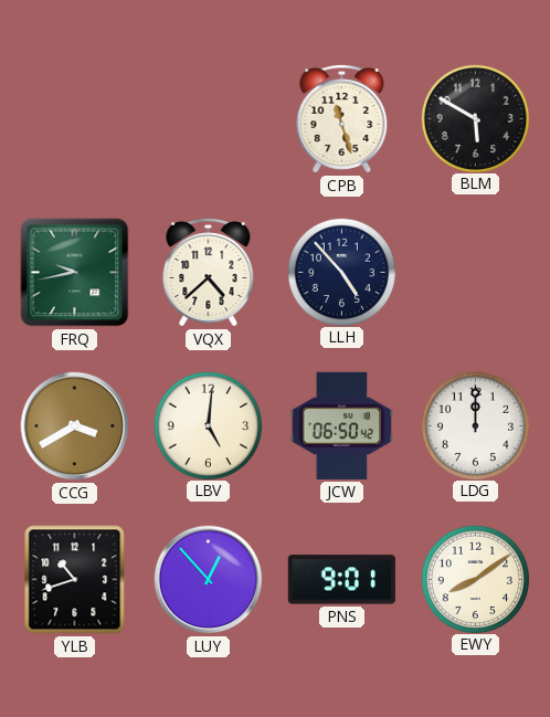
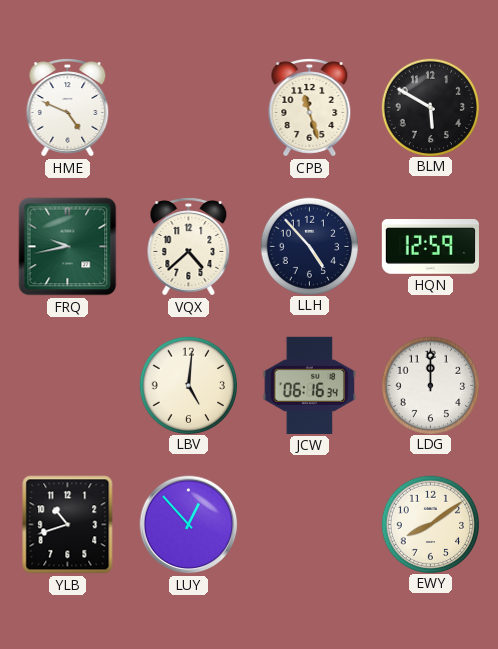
HME: none -> 4:49
HQN: none -> 12:59
CCG: 3:40 -> none
JCW: 06:50 -> 06:16
PNS: 9:01 -> none
